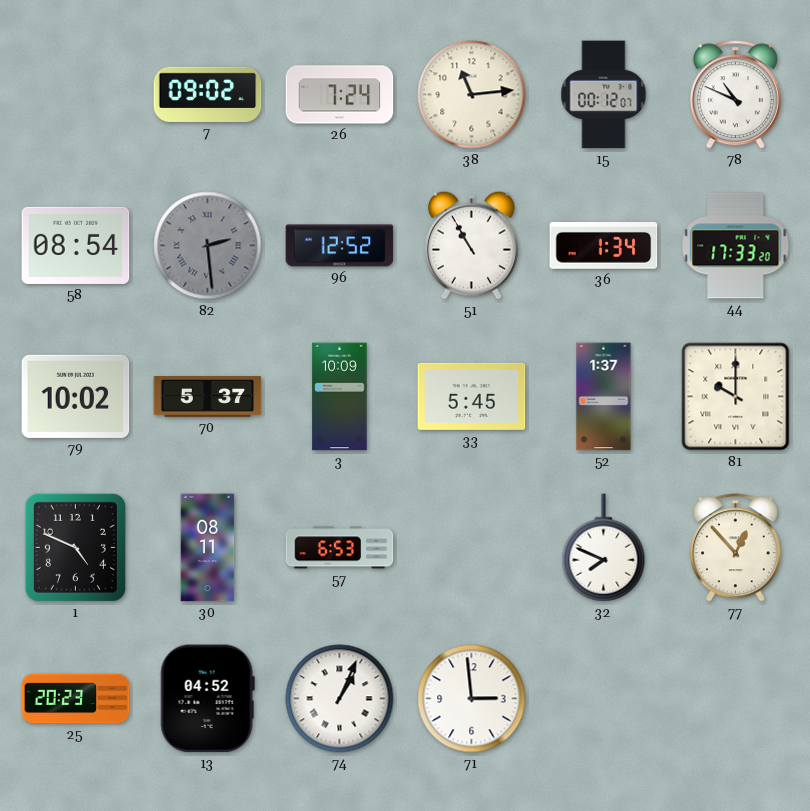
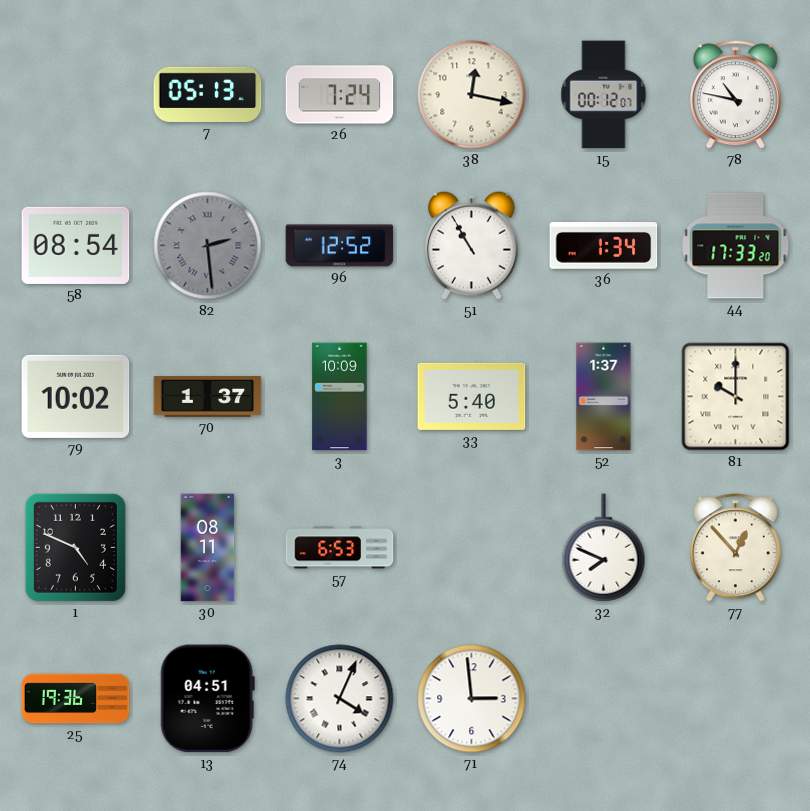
7: 09:02 -> 05:13
38: 11:14 -> 12:17
78: 10:49 -> 10:47
70: 5:37 -> 1:37
33: 5:45 -> 5:40
25: 20:23 -> 19:36
13: 04:52 -> 04:51
74: 1:04 -> 4:04
